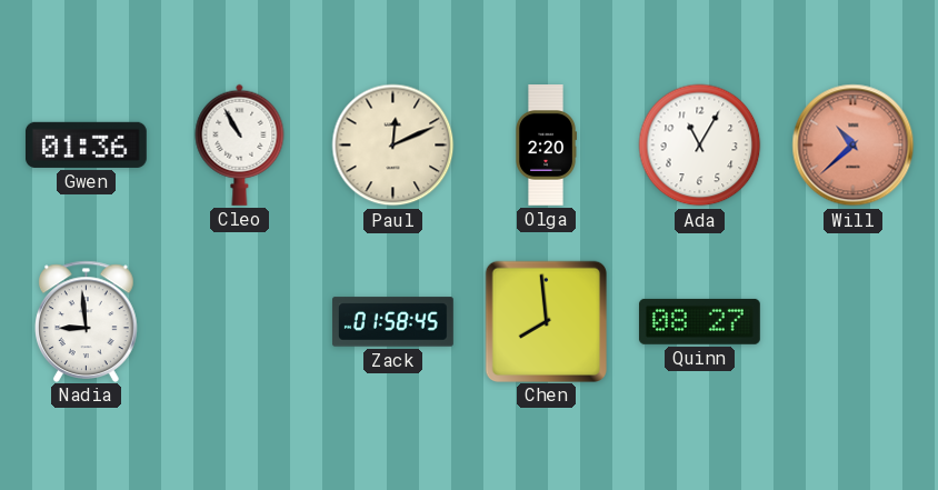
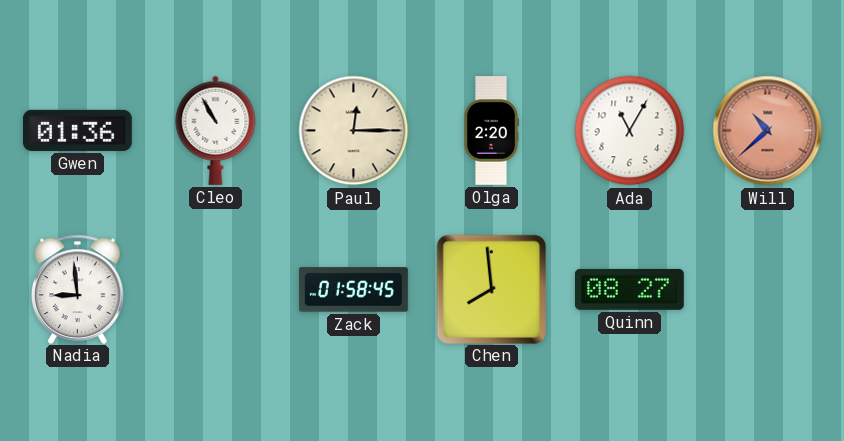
Paul: 12:11 -> 12:15
